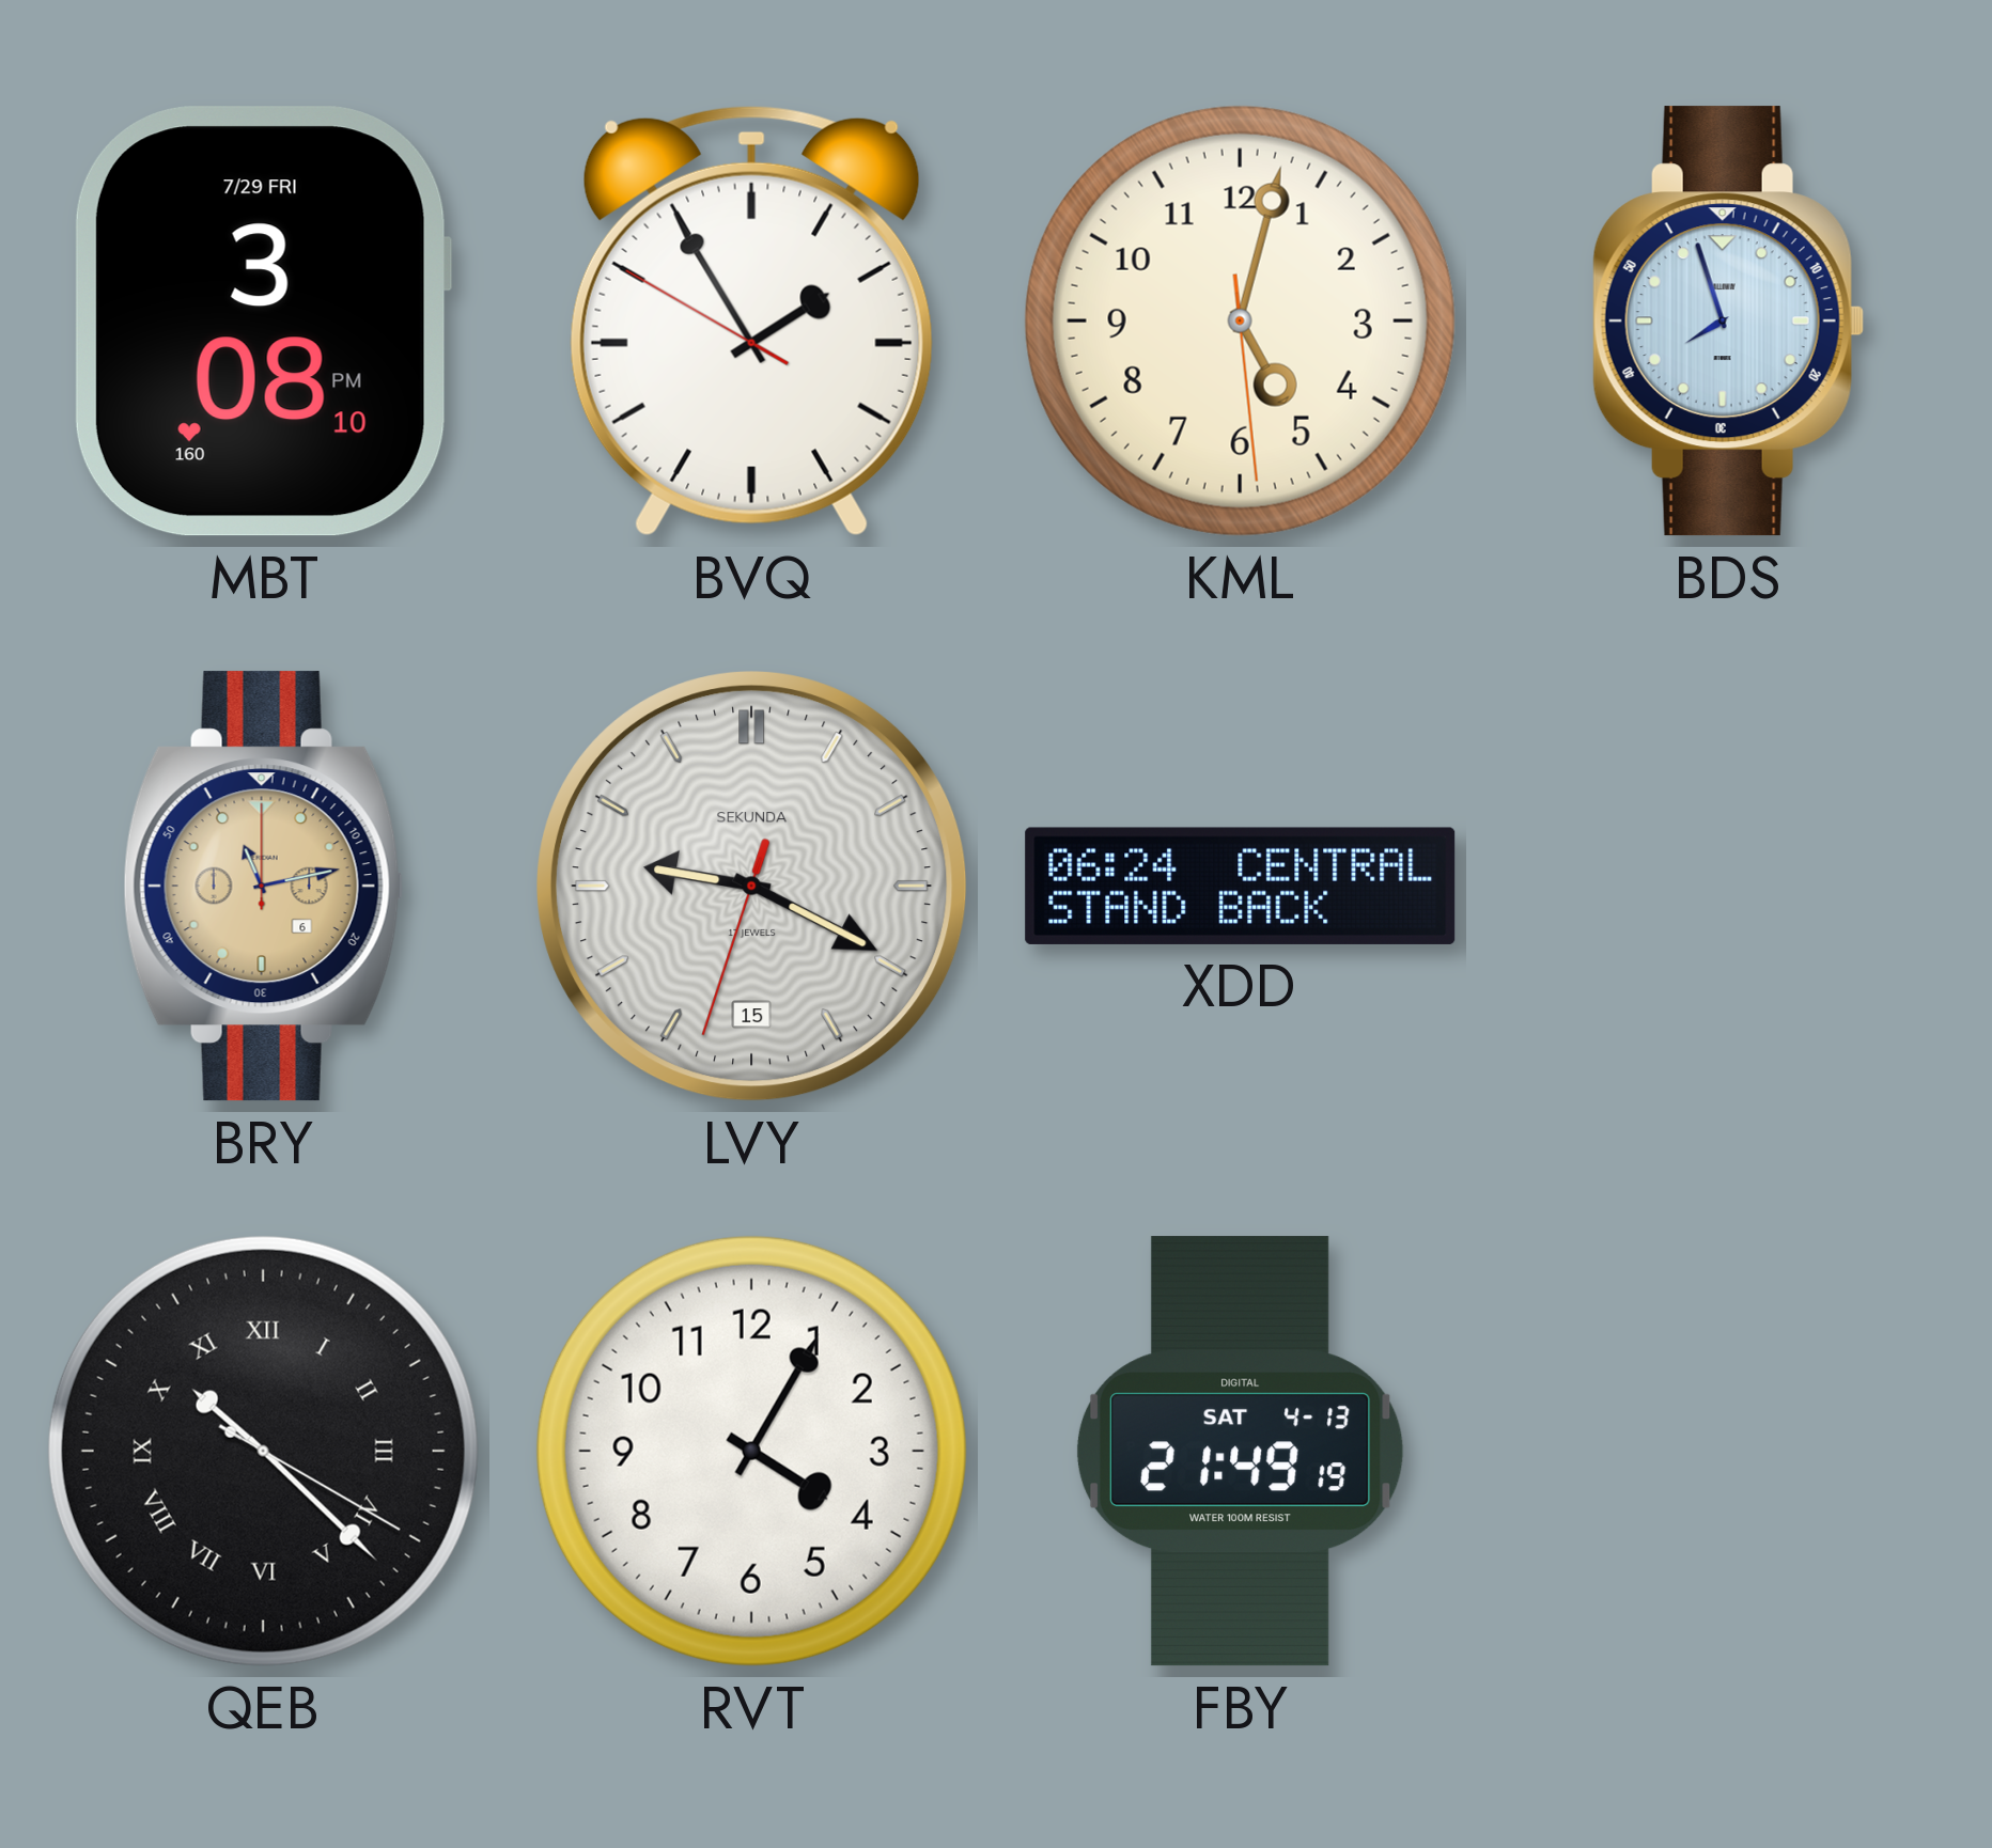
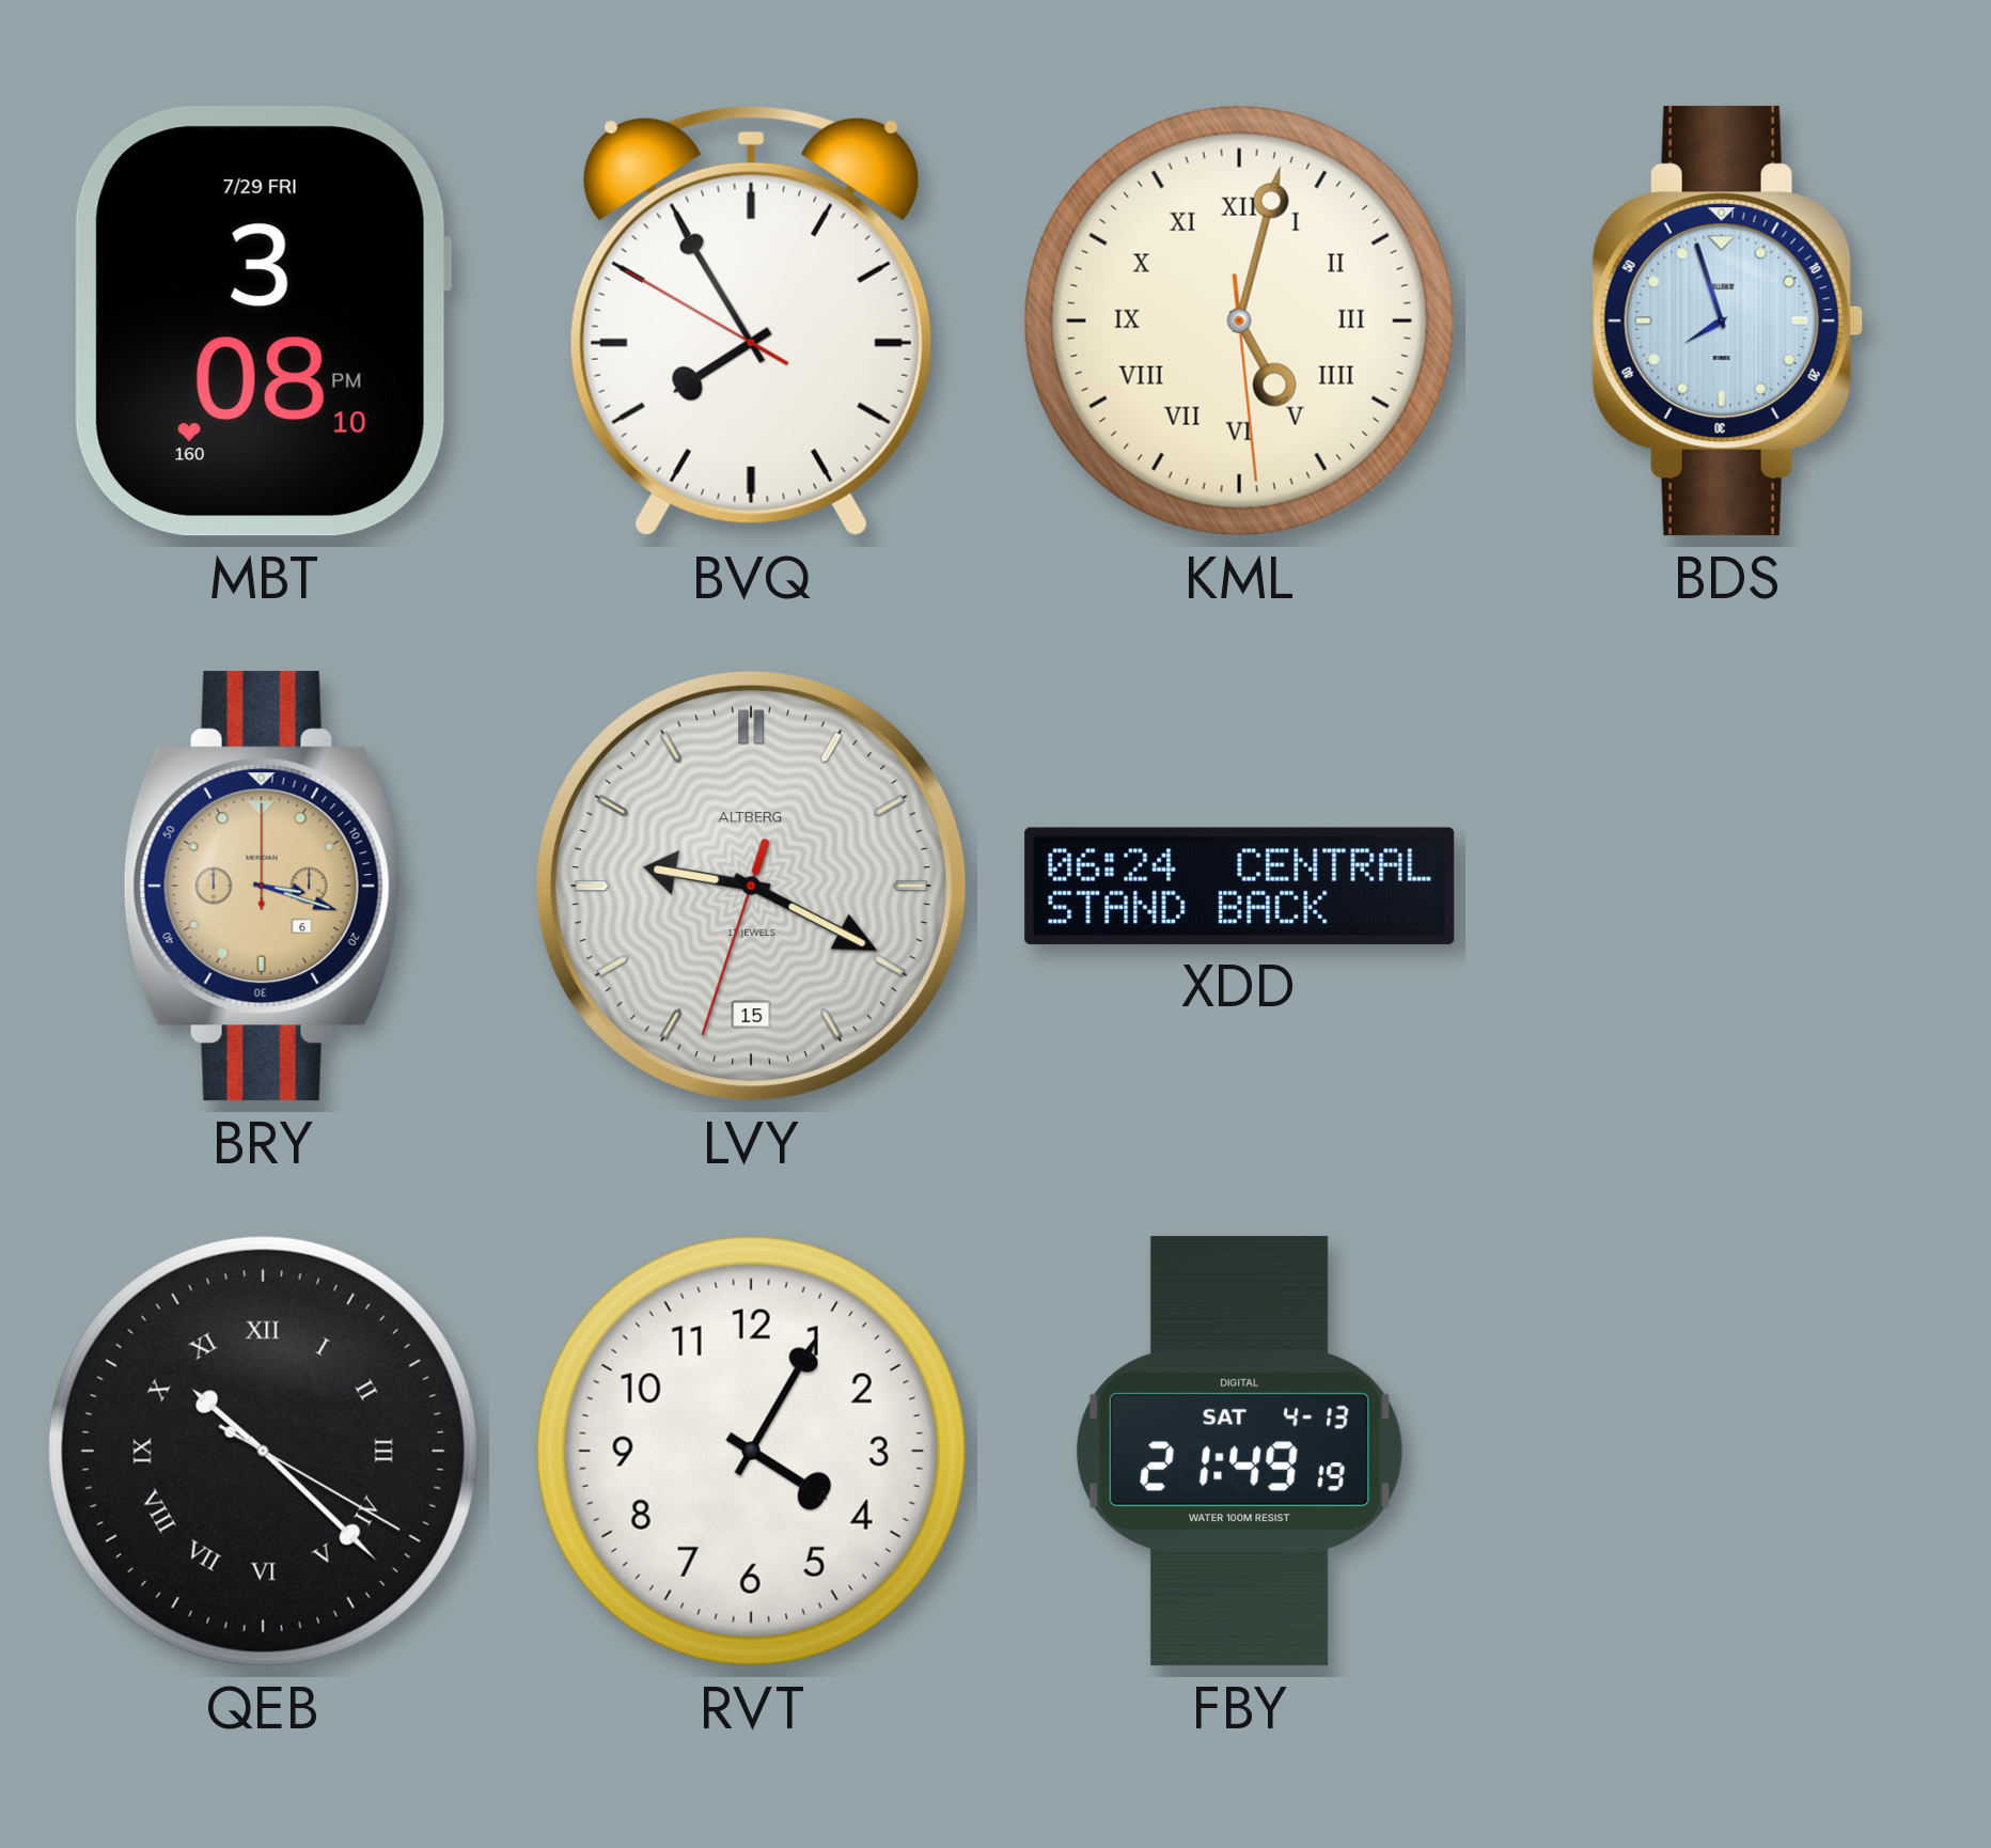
BVQ: 1:54 -> 7:54
KML numerals: Arabic -> Roman
BRY: 11:13 -> 3:18
LVY brand: SEKUNDA -> ALTBERG
